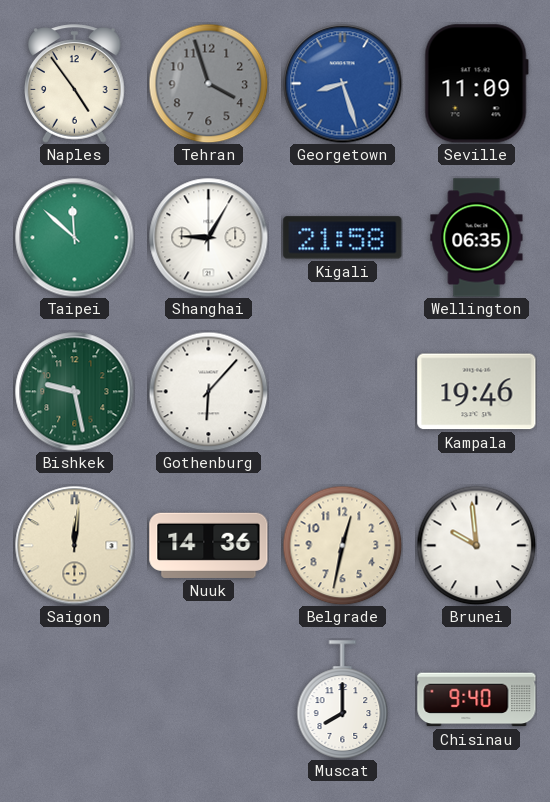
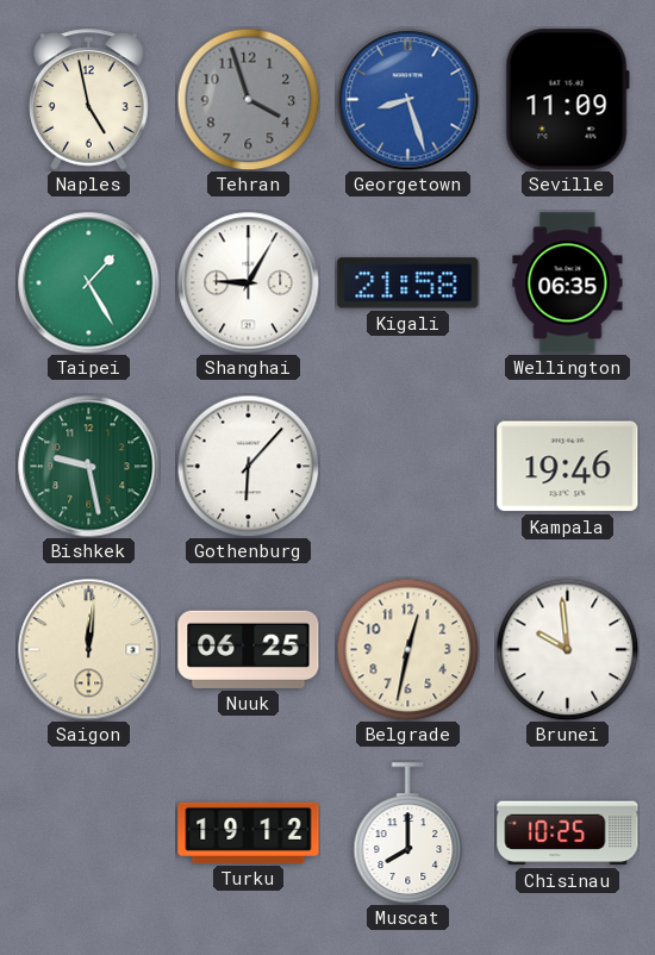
Naples: 4:54 -> 4:58
Taipei: 11:52 -> 1:25
Nuuk: 14:36 -> 06:25
Turku: none -> 19:12
Chisinau: 9:40 -> 10:25
